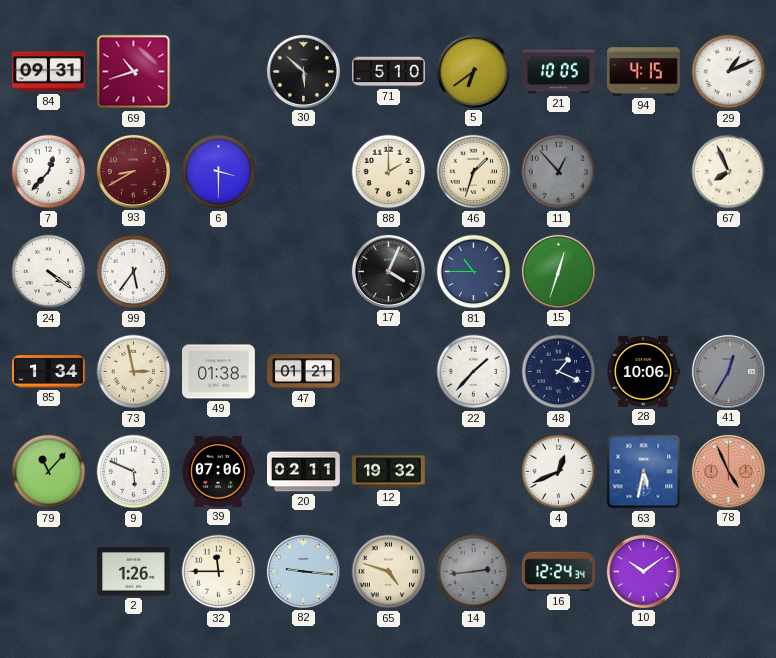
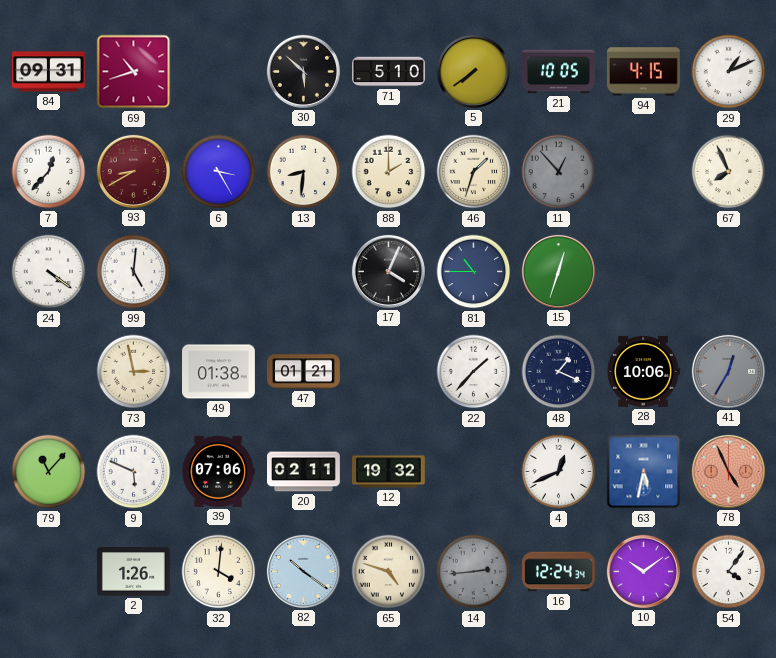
5: 6:39 -> 7:39
6: 3:30 -> 3:25
13: none -> 8:31
99: 5:36 -> 5:01
85: 1:34 -> none
32: 11:45 -> 4:01
82: 9:16 -> 10:21
54: none -> 4:06
